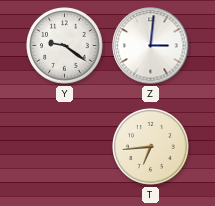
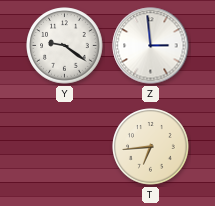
Z: 3:01 -> 2:59
